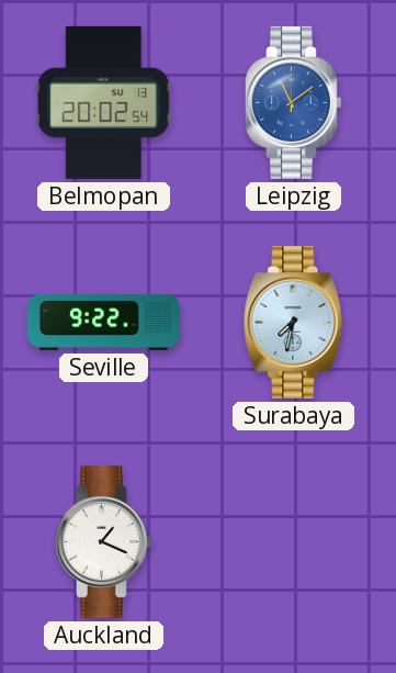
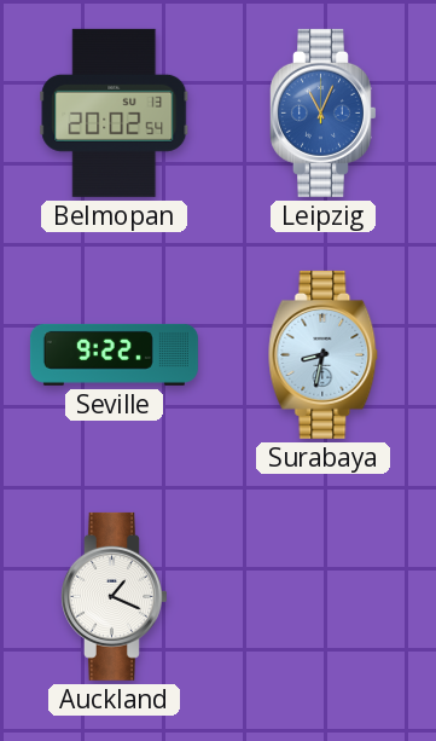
Leipzig: 11:09 -> 11:04
Surabaya: 7:32 -> 8:32
